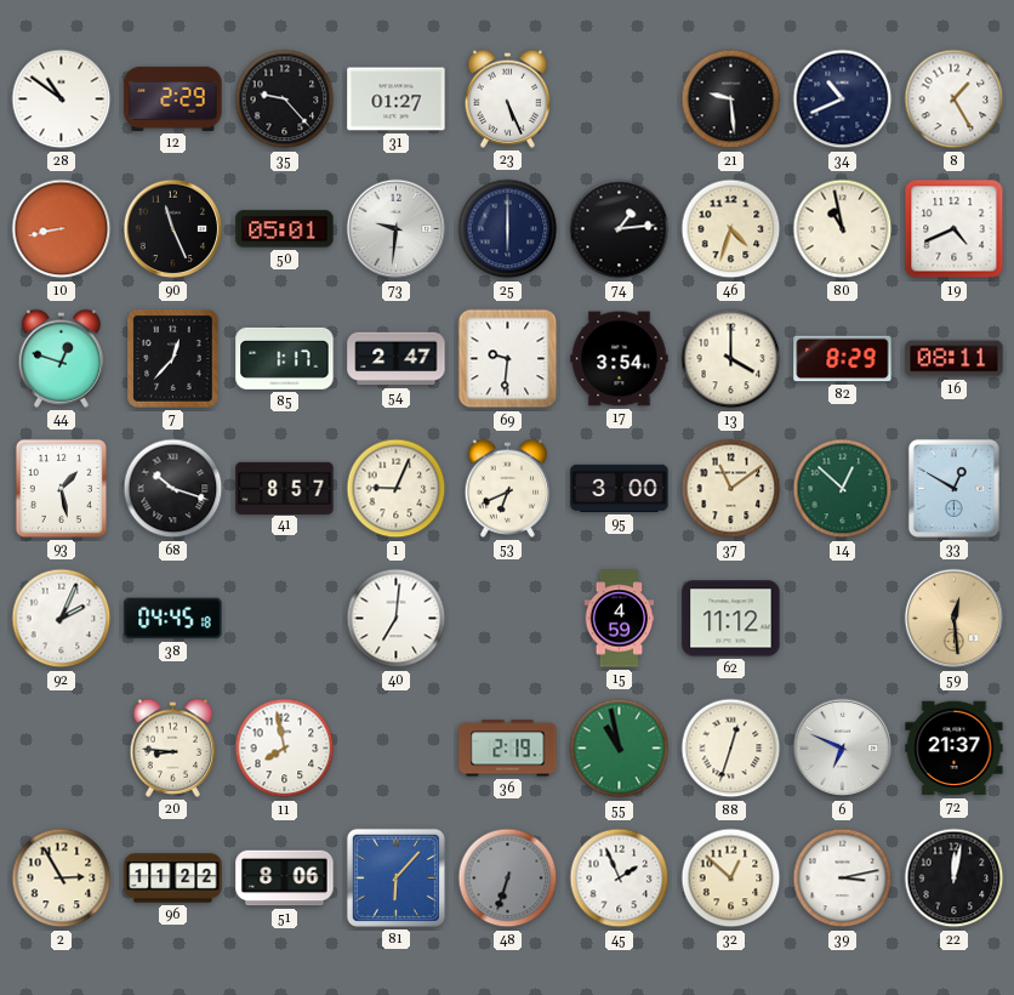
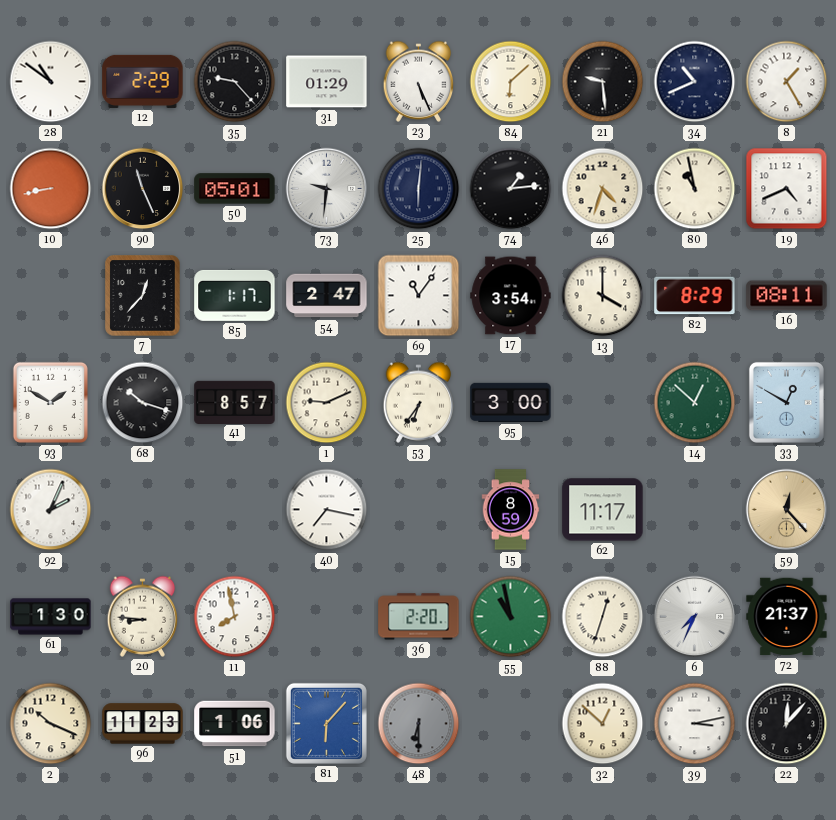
31: 01:27 -> 01:29
84: none -> 6:08
25: 6:00 -> 6:01
44: 12:48 -> none
69: 9:31 -> 11:06
93: 1:28 -> 1:50
1: 9:04 -> 9:11
53: 6:41 -> 6:36
37: 11:09 -> none
38: 04:45 -> none
40: 7:01 -> 7:17
15: 4:59 -> 8:59
62: 11:12 -> 11:17
59: 12:29 -> 12:23
61: none -> 1:30
36: 2:19 -> 2:20
6: 6:49 -> 7:34
2: 2:55 -> 10:19
96: 11:22 -> 11:23
51: 8:06 -> 1:06
48: 6:33 -> 6:30
45: 1:56 -> none
22: 12:02 -> 12:07
